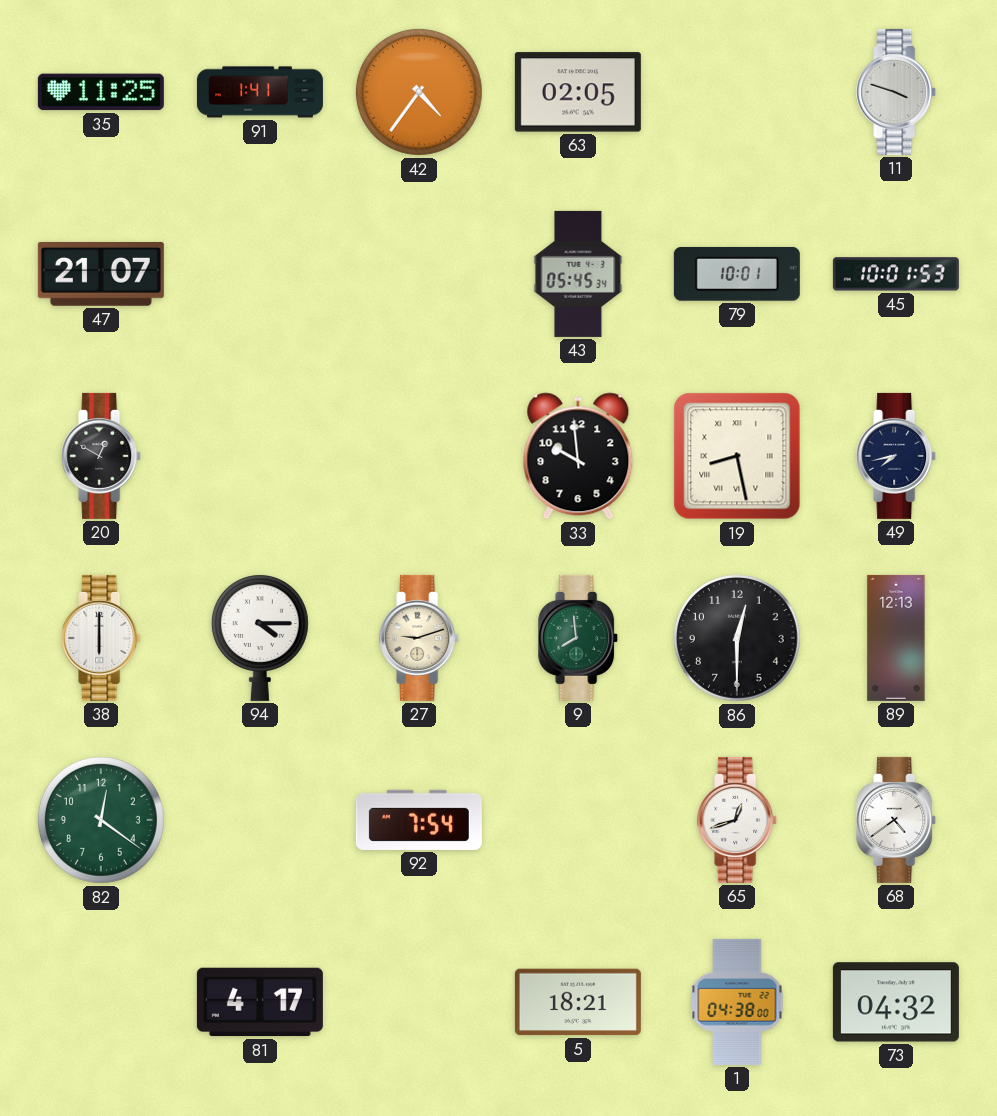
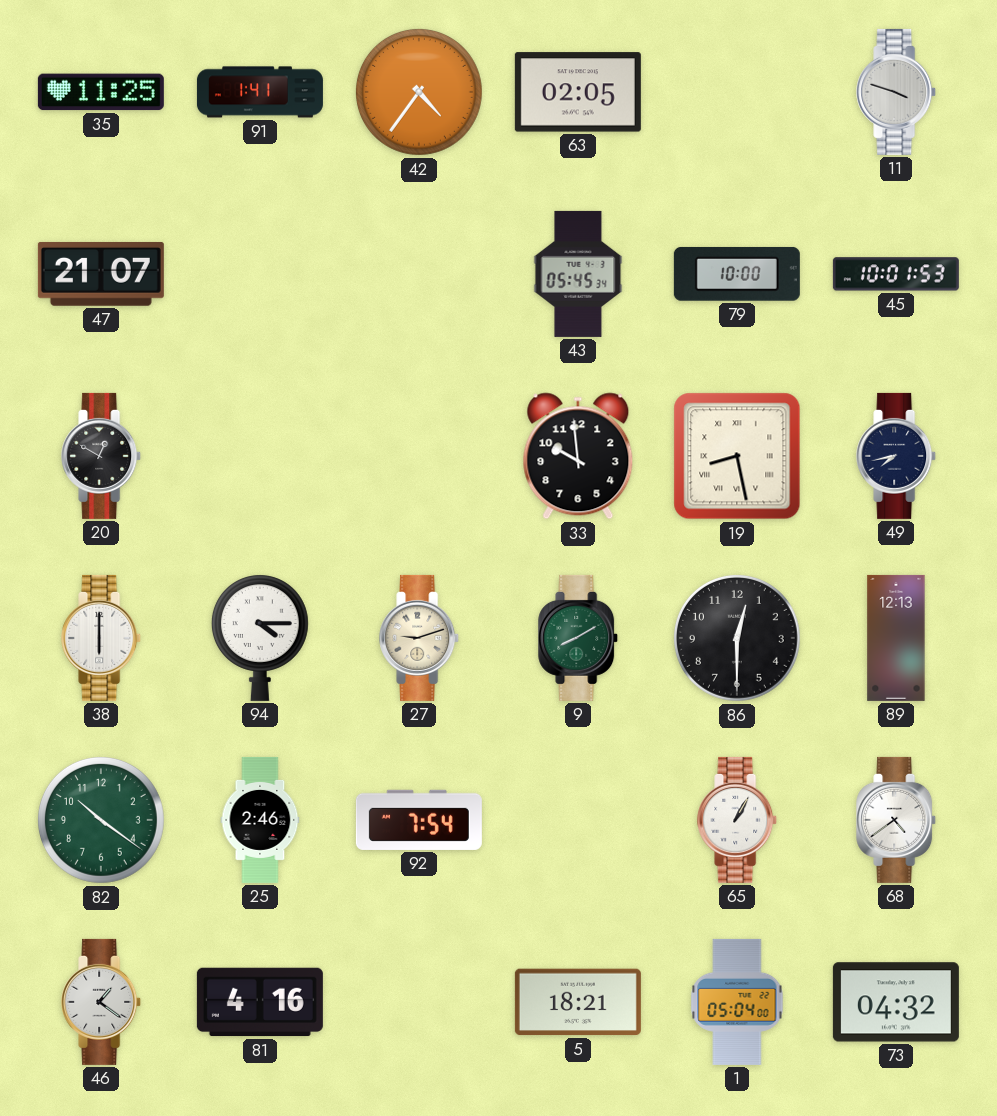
79: 10:01 -> 10:00
9: 7:59 -> 8:10
82: 12:21 -> 10:21
25: none -> 2:46
65: 12:42 -> 1:05
46: none -> 1:21
81: 4:17 -> 4:16
1: 04:38 -> 05:04
